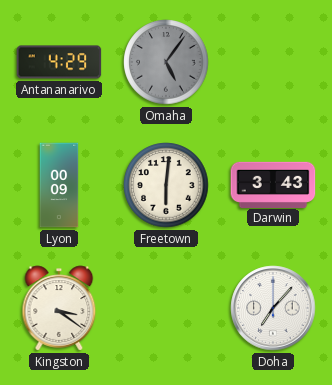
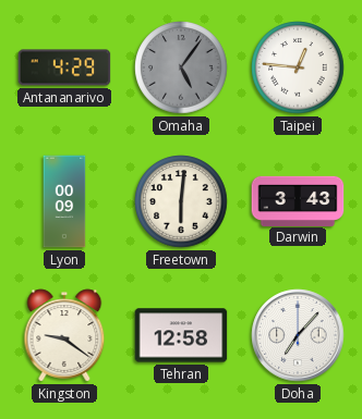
Taipei: none -> 12:46
Kingston: 3:21 -> 9:21
Tehran: none -> 12:58
